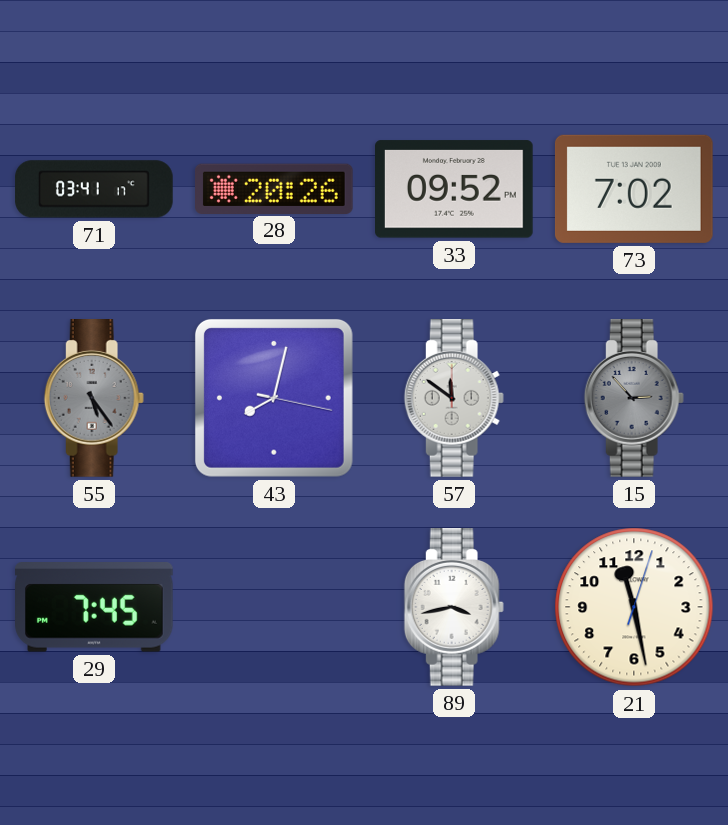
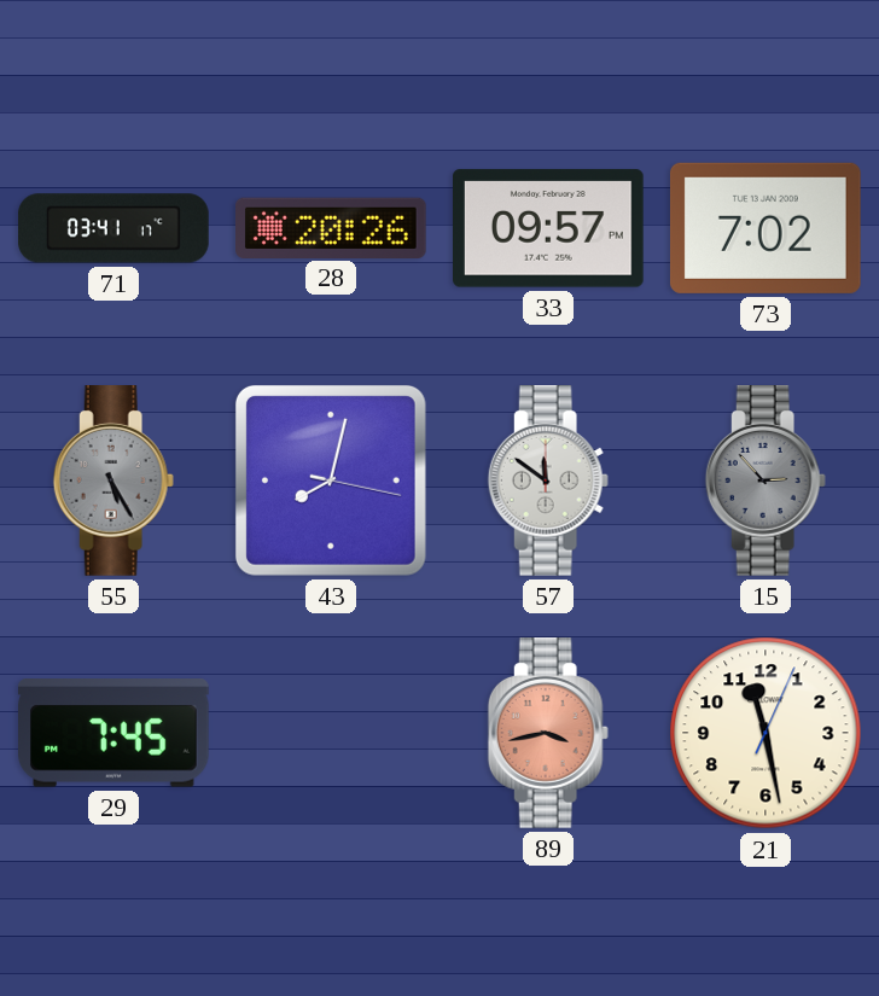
33: 09:52 -> 09:57
55: 5:24 -> 5:25
89 dial: white -> salmon
21: 11:28:03 -> 11:28:04
